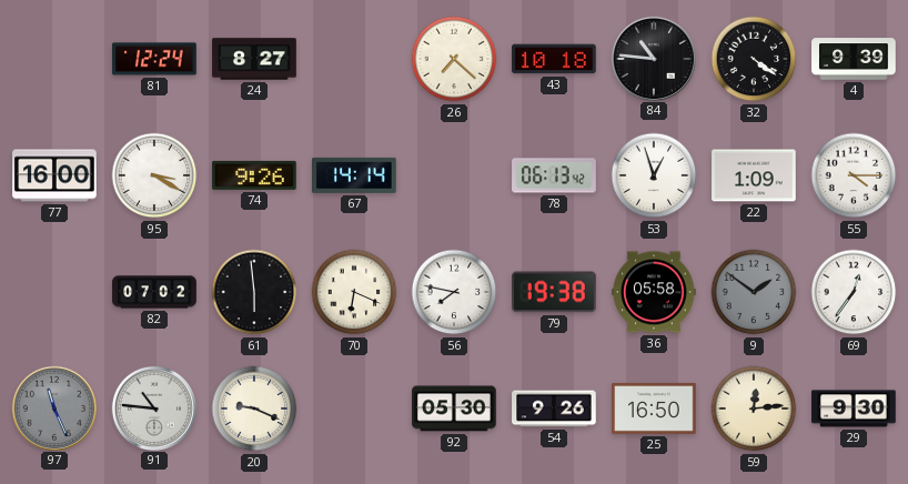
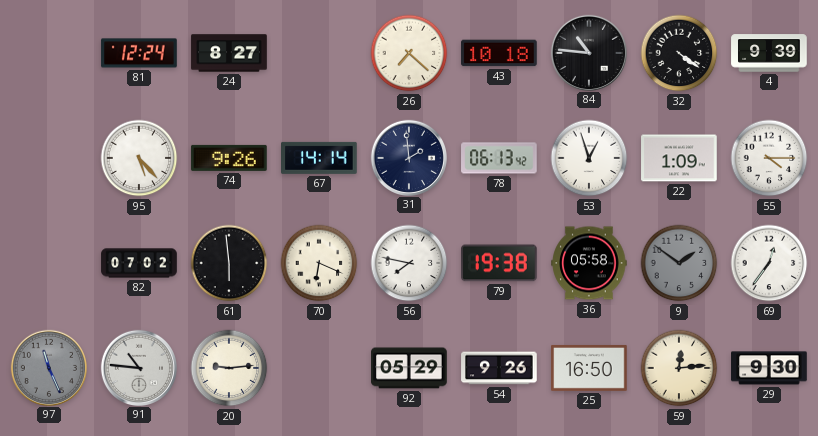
77: 16:00 -> none
95: 3:20 -> 5:23
31: none -> 1:59
20: 9:19 -> 9:14
92: 05:30 -> 05:29
